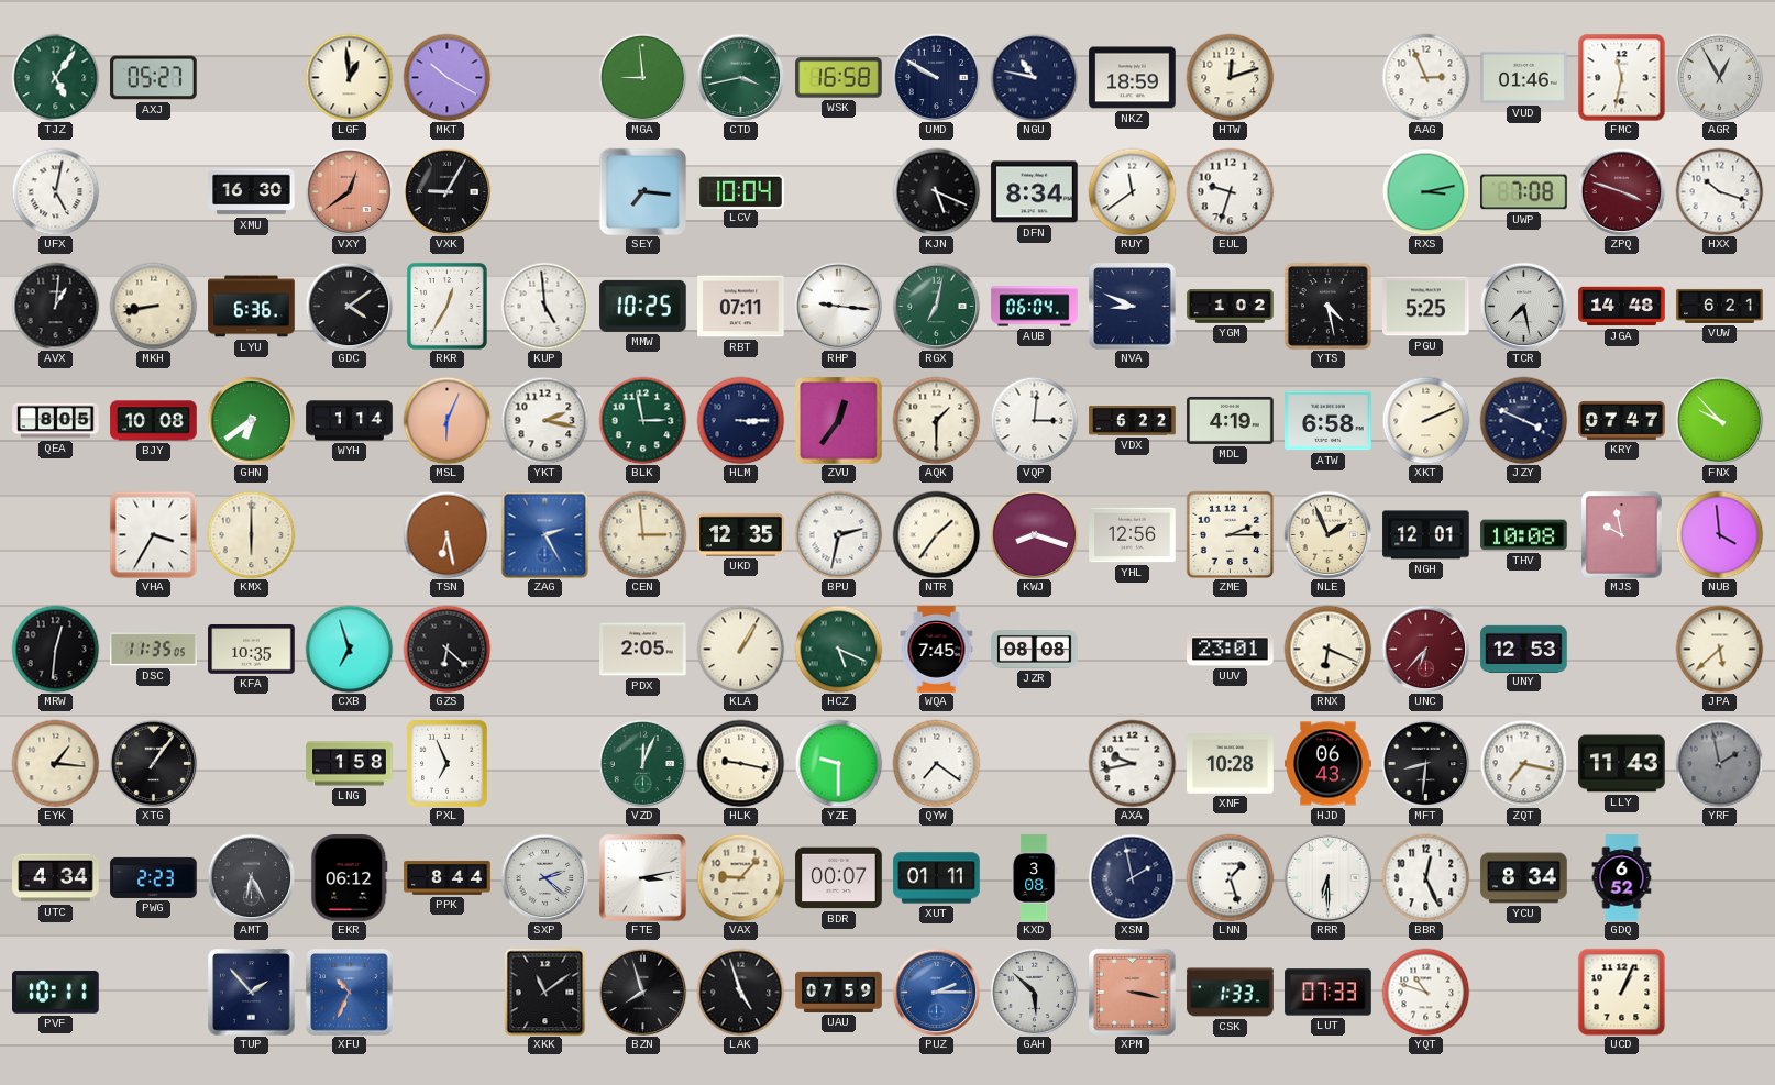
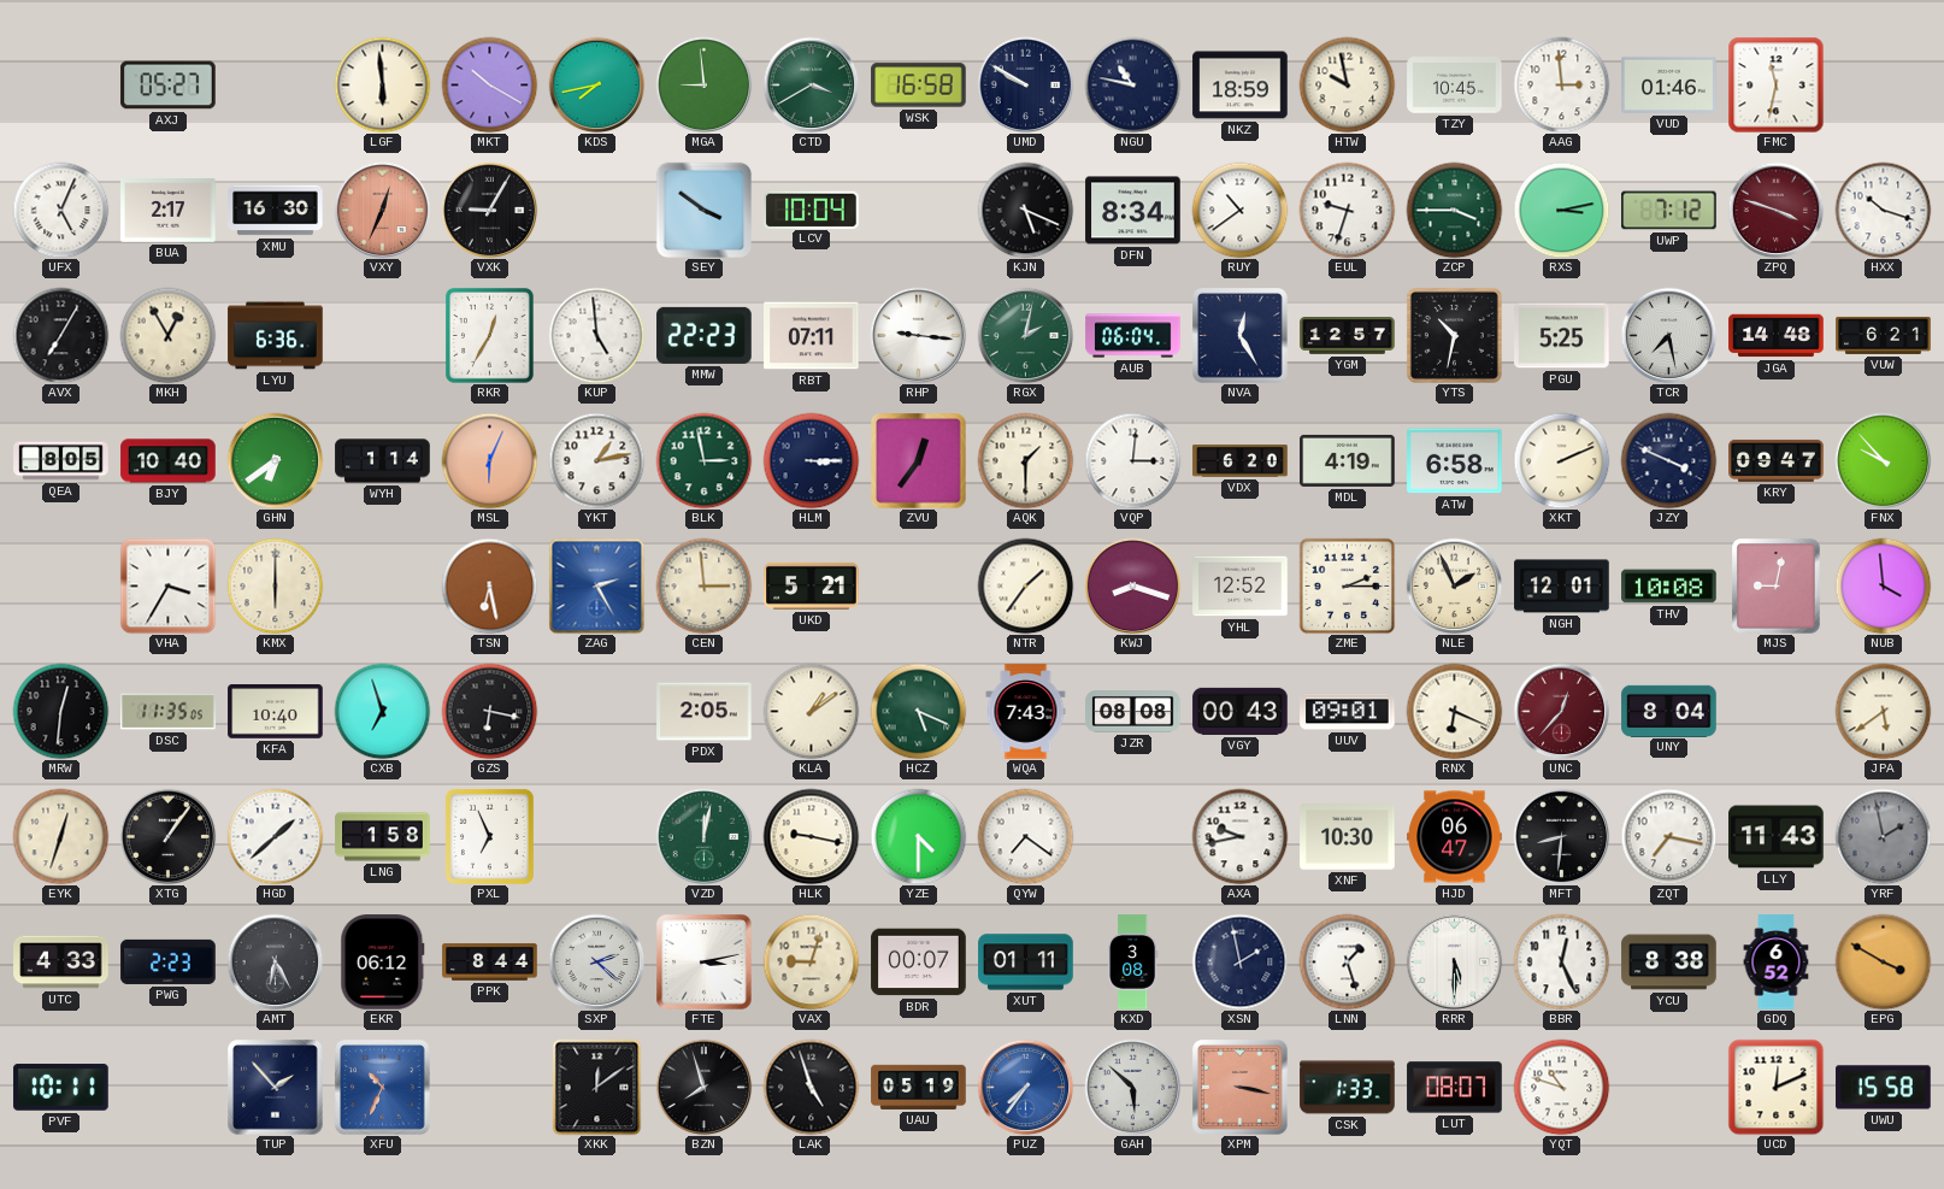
TJZ: 5:06 -> none
LGF: 12:59 -> 5:59
KDS: none -> 7:43
CTD: 3:43 -> 3:40
HTW: 12:12 -> 9:58
TZY: none -> 10:45
AAG: 2:56 -> 2:59
AGR: 12:55 -> none
UFX: 5:02 -> 5:04
BUA: none -> 2:17
VXY: 12:39 -> 12:34
SEY: 7:16 -> 3:51
RUY: 11:39 -> 10:39
ZCP: none -> 3:45
UWP: 7:08 -> 7:12
AVX: 1:01 -> 7:05
MKH: 8:43 -> 12:55
GDC: 4:09 -> none
MMW: 10:25 -> 22:23
RGX: 7:02 -> 2:02
NVA: 8:49 -> 12:25
YGM: 1:02 -> 12:57
YTS: 4:28 -> 10:32
BJY: 10:08 -> 10:40
YKT: 2:17 -> 1:13
VDX: 6:22 -> 6:20
KRY: 07:47 -> 09:47
UKD: 12:35 -> 5:21
BPU: 2:32 -> none
YHL: 12:56 -> 12:52
MJS: 9:58 -> 9:02
KFA: 10:35 -> 10:40
GZS: 6:22 -> 6:17
KLA: 1:05 -> 1:09
WQA: 7:45 -> 7:43
VGY: none -> 00:43
UUV: 23:01 -> 09:01
UNC: 6:37 -> 12:37
UNY: 12:53 -> 8:04
JPA: 5:38 -> 5:39
EYK: 1:16 -> 12:33
HGD: none -> 1:38
VZD: 12:04 -> 12:02
YZE: 9:30 -> 4:30
XNF: 10:28 -> 10:30
HJD: 06:43 -> 06:47
UTC: 4:34 -> 4:33
VAX: 9:07 -> 9:03
RRR: 6:30 -> 5:30
YCU: 8:34 -> 8:38
EPG: none -> 3:50
XKK: 11:09 -> 12:09
UAU: 07:59 -> 05:19
PUZ: 2:15 -> 7:36
LUT: 07:33 -> 08:07
UCD: 1:04 -> 12:11
UWU: none -> 15:58
